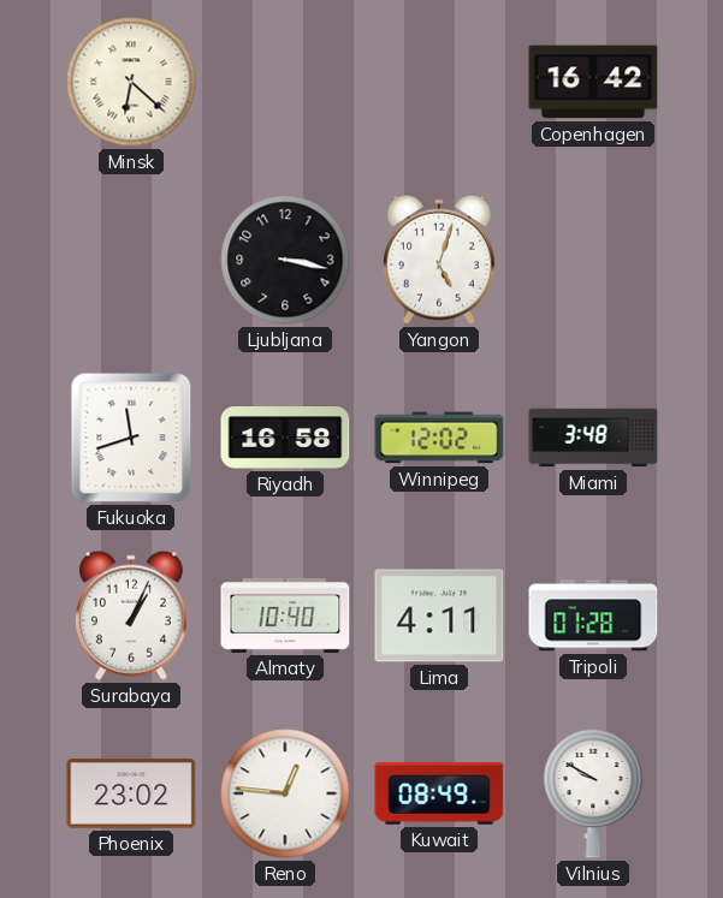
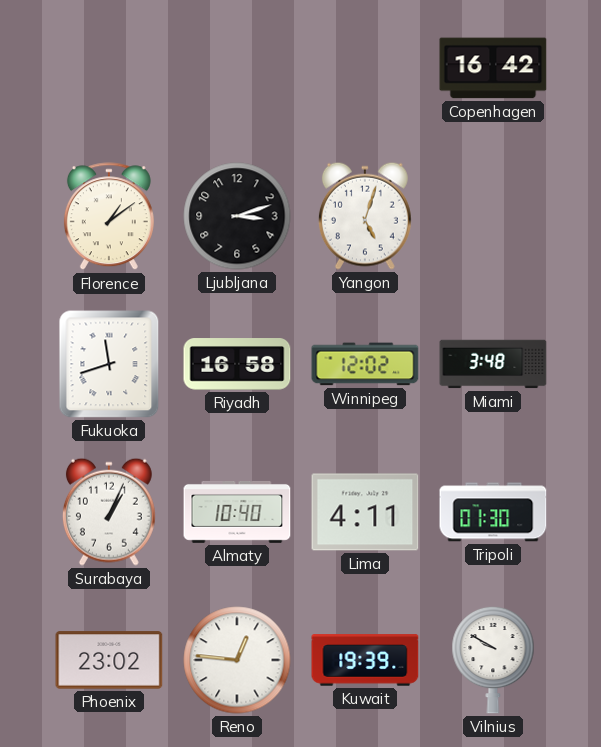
Minsk: 6:22 -> none
Florence: none -> 1:09
Ljubljana: 3:17 -> 3:12
Tripoli: 01:28 -> 01:30
Kuwait: 08:49 -> 19:39
